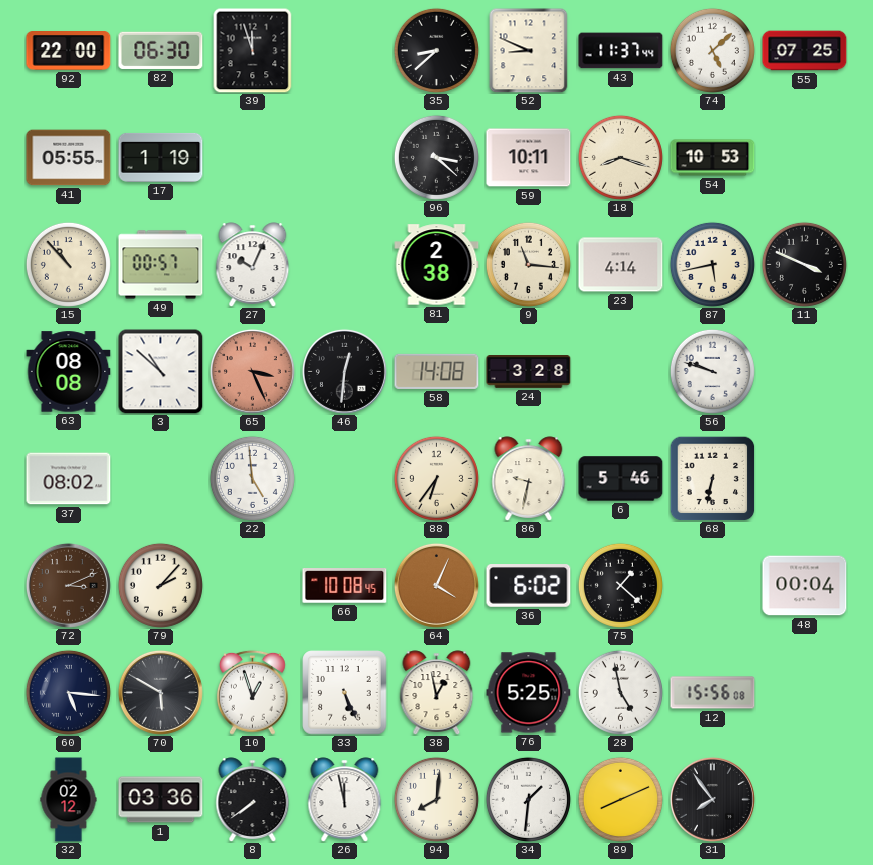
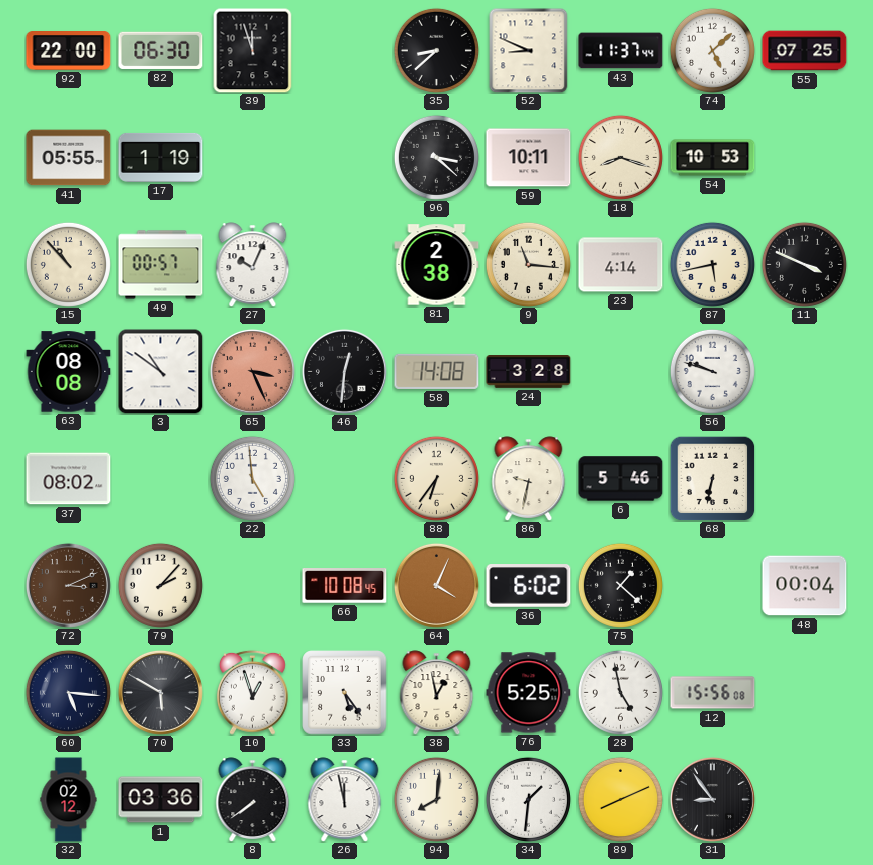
3: 10:52 -> 10:51
33: 5:26 -> 5:24
31: 7:54 -> 8:54
